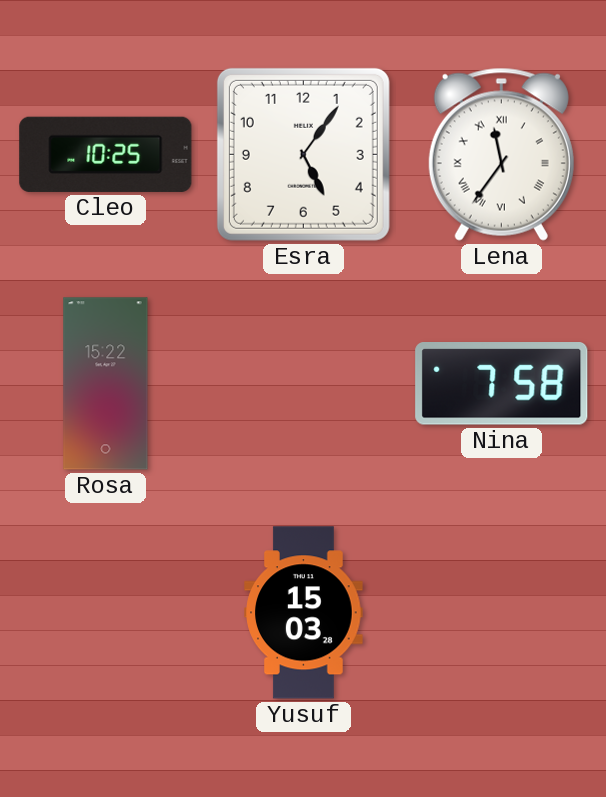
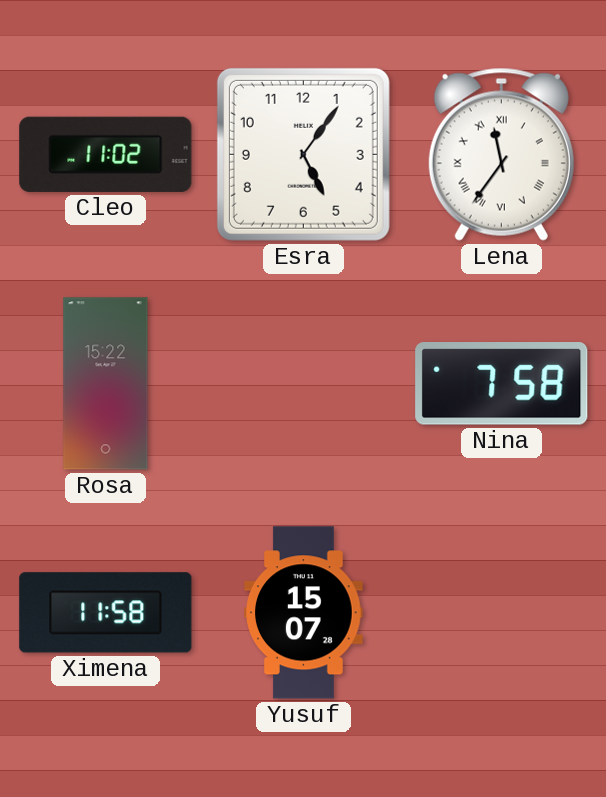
Cleo: 10:25 -> 11:02
Ximena: none -> 11:58
Yusuf: 15:03 -> 15:07
